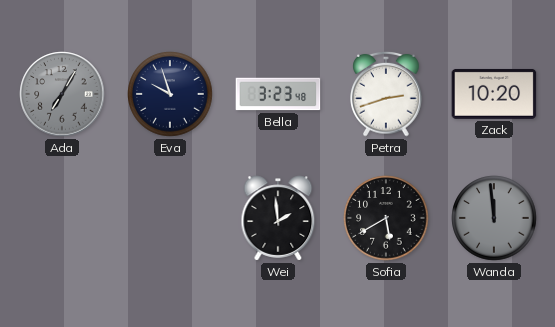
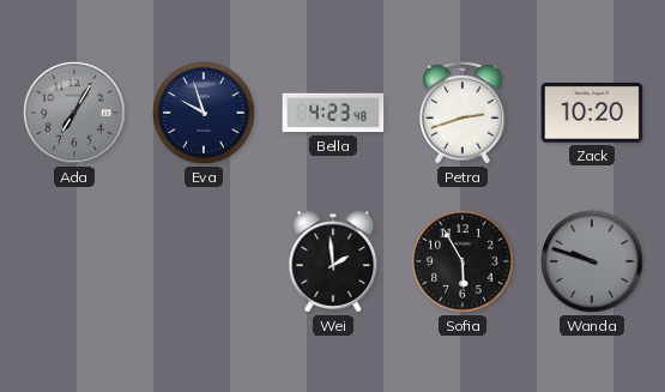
Bella: 3:23 -> 4:23
Sofia: 5:40 -> 5:55
Wanda: 11:59 -> 9:48
